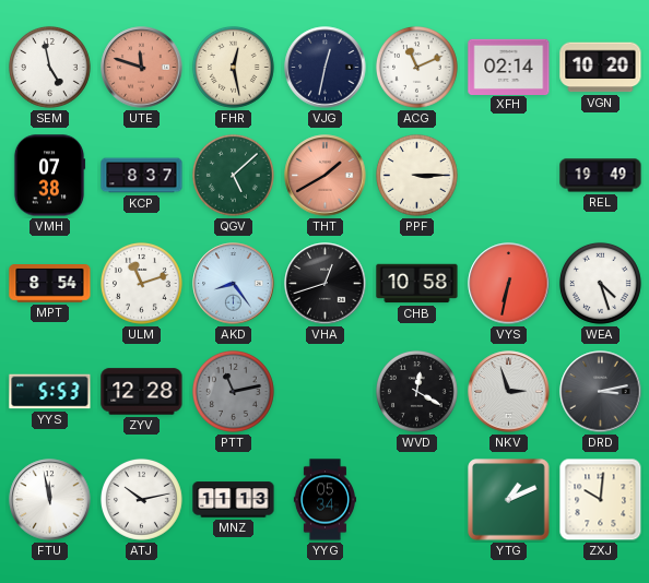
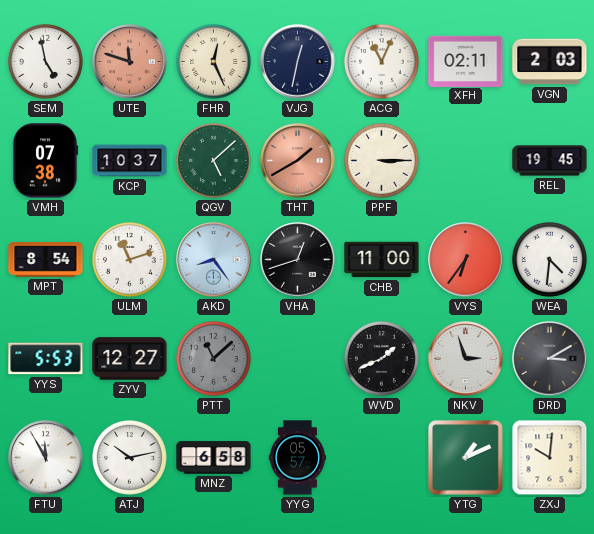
FHR: 12:28 -> 12:26
ACG: 11:11 -> 11:04
XFH: 02:14 -> 02:11
VGN: 10:20 -> 2:03
KCP: 8:37 -> 10:37
REL: 19:49 -> 19:45
CHB: 10:58 -> 11:00
VYS: 6:32 -> 6:36
WEA: 4:27 -> 4:31
ZYV: 12:28 -> 12:27
PTT: 11:13 -> 11:08
WVD: 12:20 -> 1:41
DRD: 3:13 -> 3:10
FTU: 11:58 -> 11:55
MNZ: 11:13 -> 6:58
YYG: 05:34 -> 05:57
